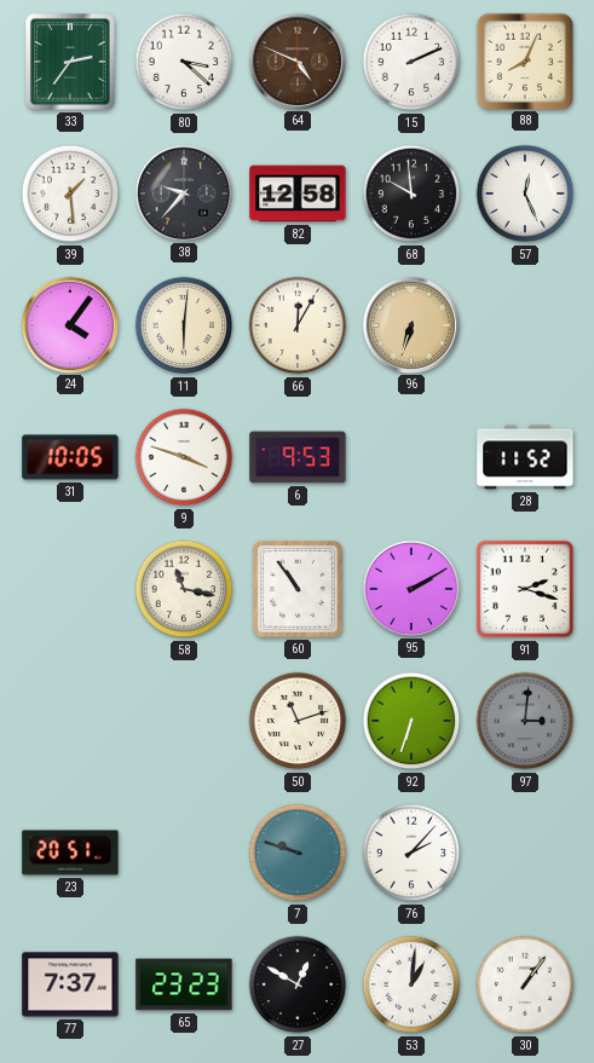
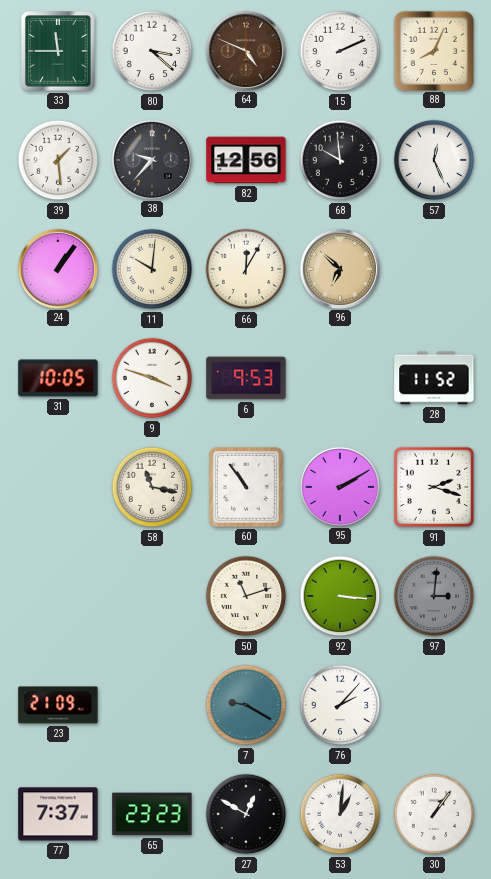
33: 2:36 -> 11:45
82: 12:58 -> 12:56
24: 4:06 -> 1:06
11: 6:01 -> 10:01
96: 6:33 -> 6:52
92: 6:33 -> 3:16
23: 20:51 -> 21:09
7: 9:48 -> 9:20
